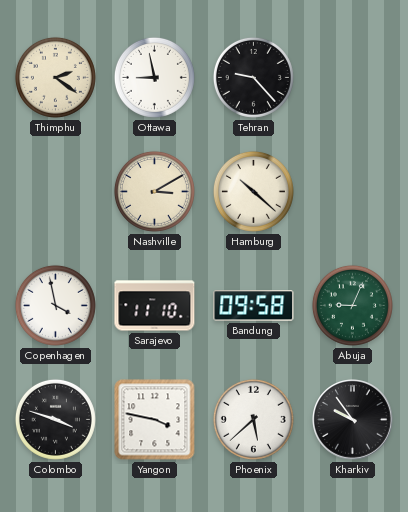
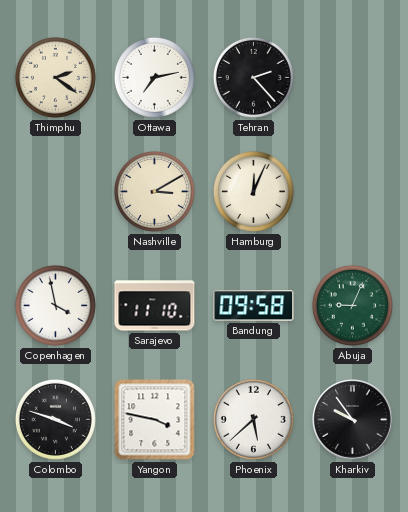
Ottawa: 8:58 -> 7:13
Tehran: 9:23 -> 2:23
Hamburg: 10:22 -> 12:04
